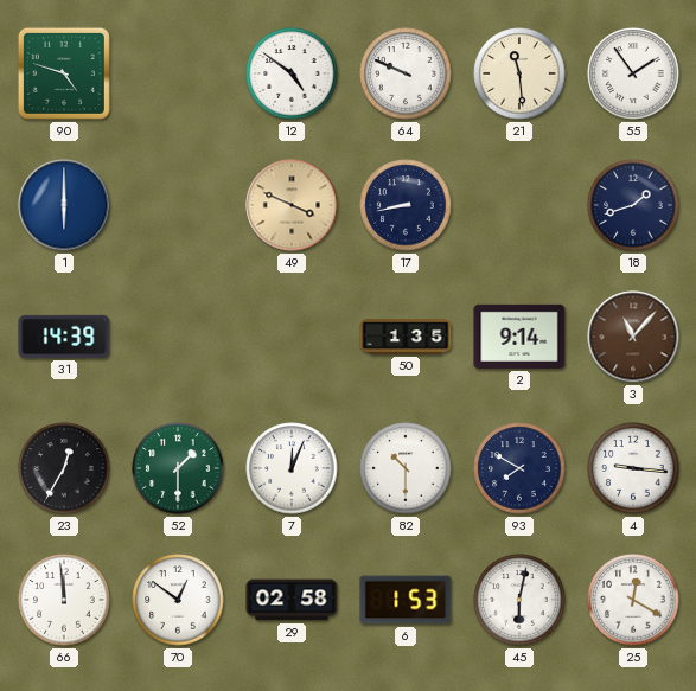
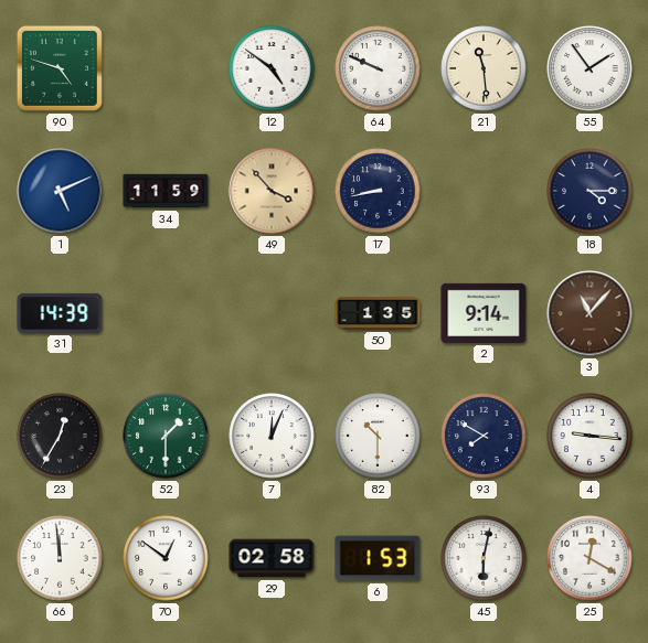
1: 6:00 -> 5:11
34: none -> 11:59
49: 3:49 -> 3:53
18: 1:42 -> 4:15
